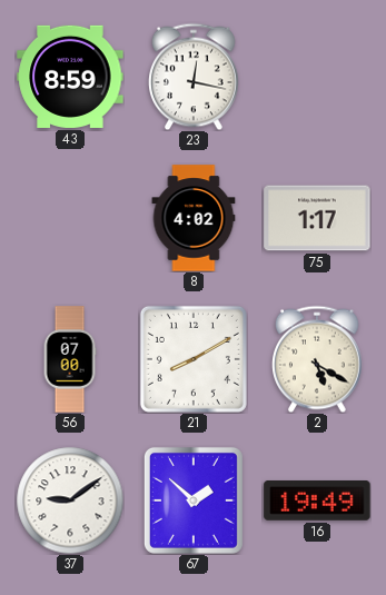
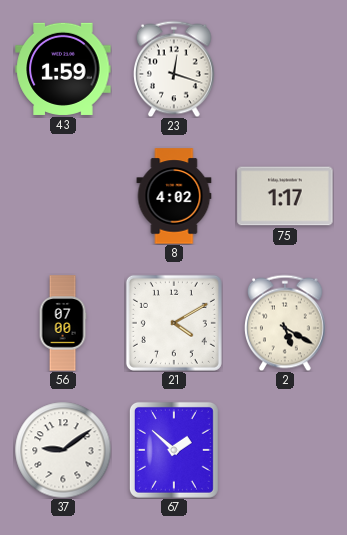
43: 8:59 -> 1:59
23: 12:17 -> 12:18
21: 8:10 -> 4:10
16: 19:49 -> none
